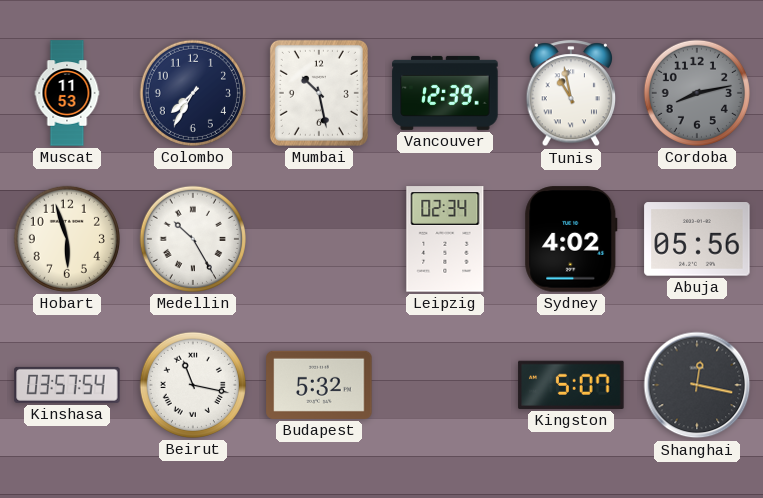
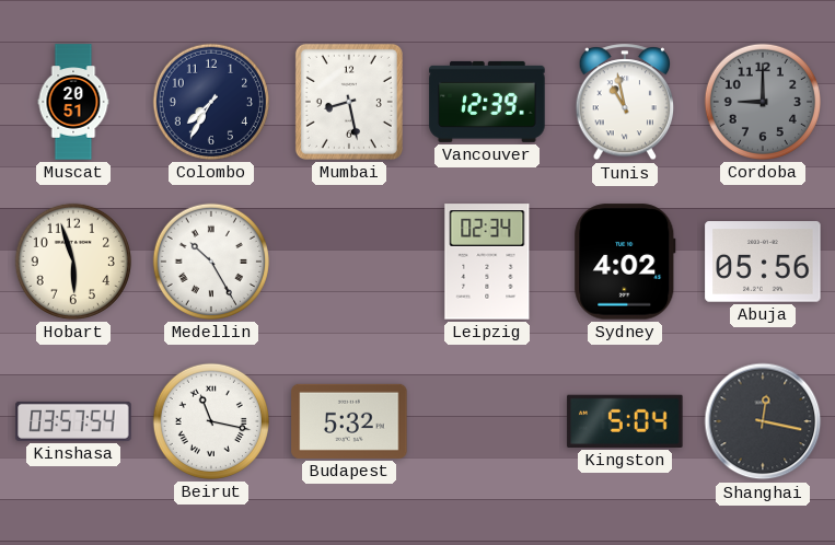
Muscat: 11:53 -> 20:51
Mumbai: 10:28 -> 8:28
Cordoba: 8:13 -> 9:00
Kingston: 5:07 -> 5:04
